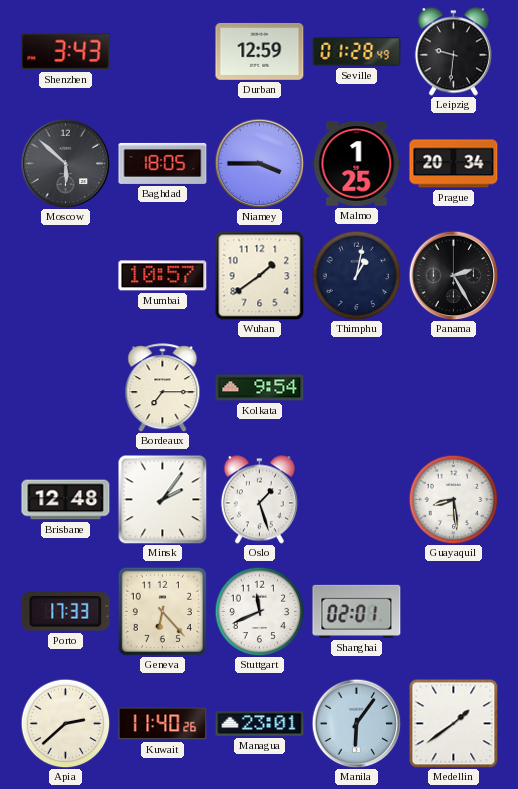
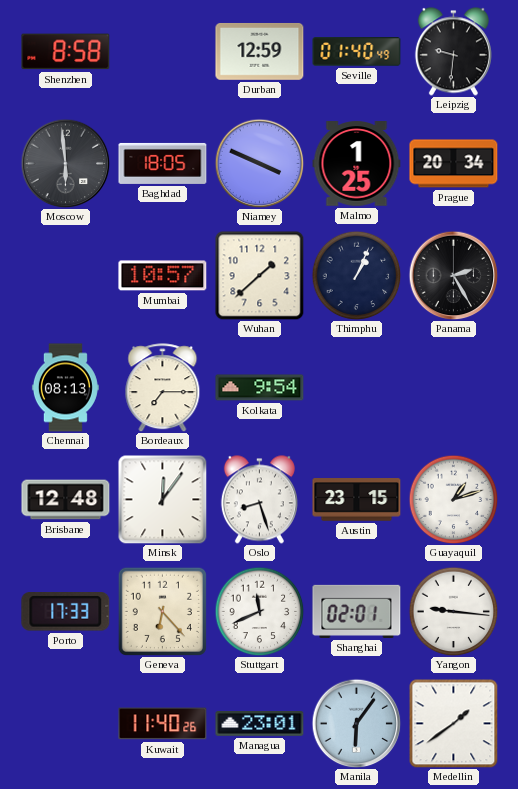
Shenzhen: 3:43 -> 8:58
Seville: 01:28 -> 01:40
Moscow: 5:52 -> 5:59
Niamey: 3:45 -> 3:49
Wuhan: 1:39 -> 1:38
Thimphu: 1:02 -> 1:04
Chennai: none -> 08:13
Minsk: 2:06 -> 12:06
Oslo: 1:27 -> 8:27
Austin: none -> 23:15
Guayaquil: 8:29 -> 1:12
Yangon: none -> 9:16
Apia: 2:38 -> none
